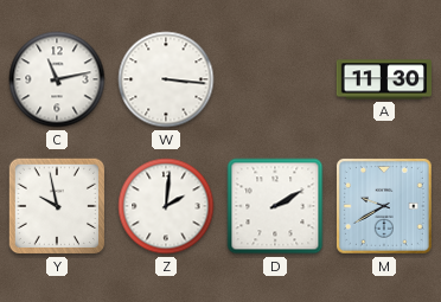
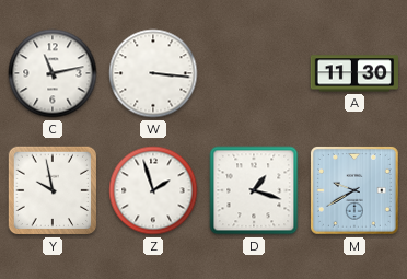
Z: 2:01 -> 1:57
D: 2:10 -> 1:18
